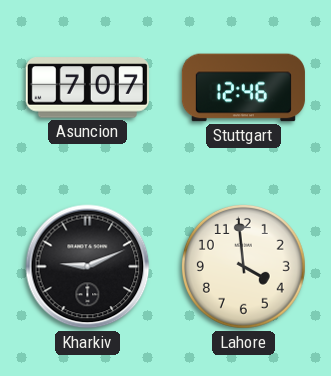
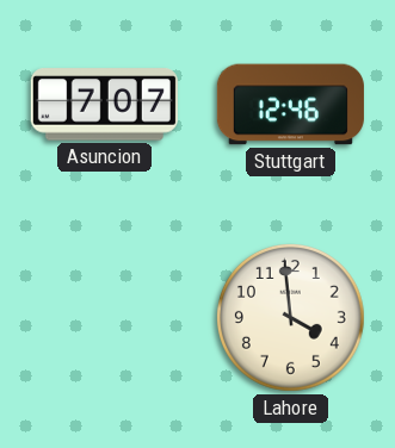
Kharkiv: 9:11 -> none
